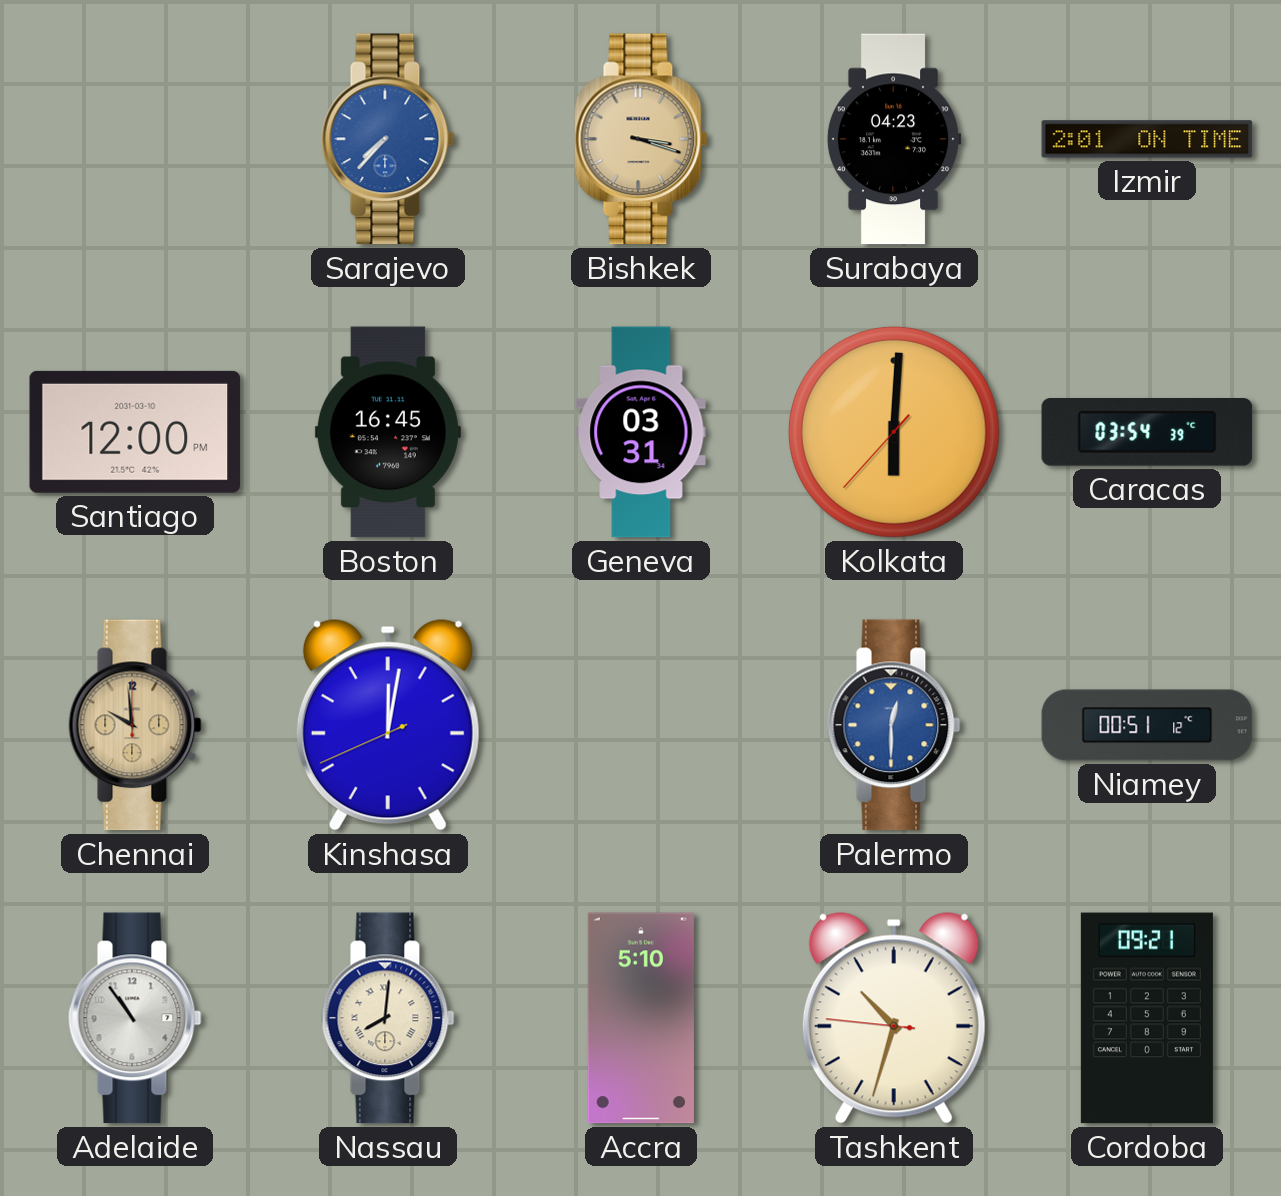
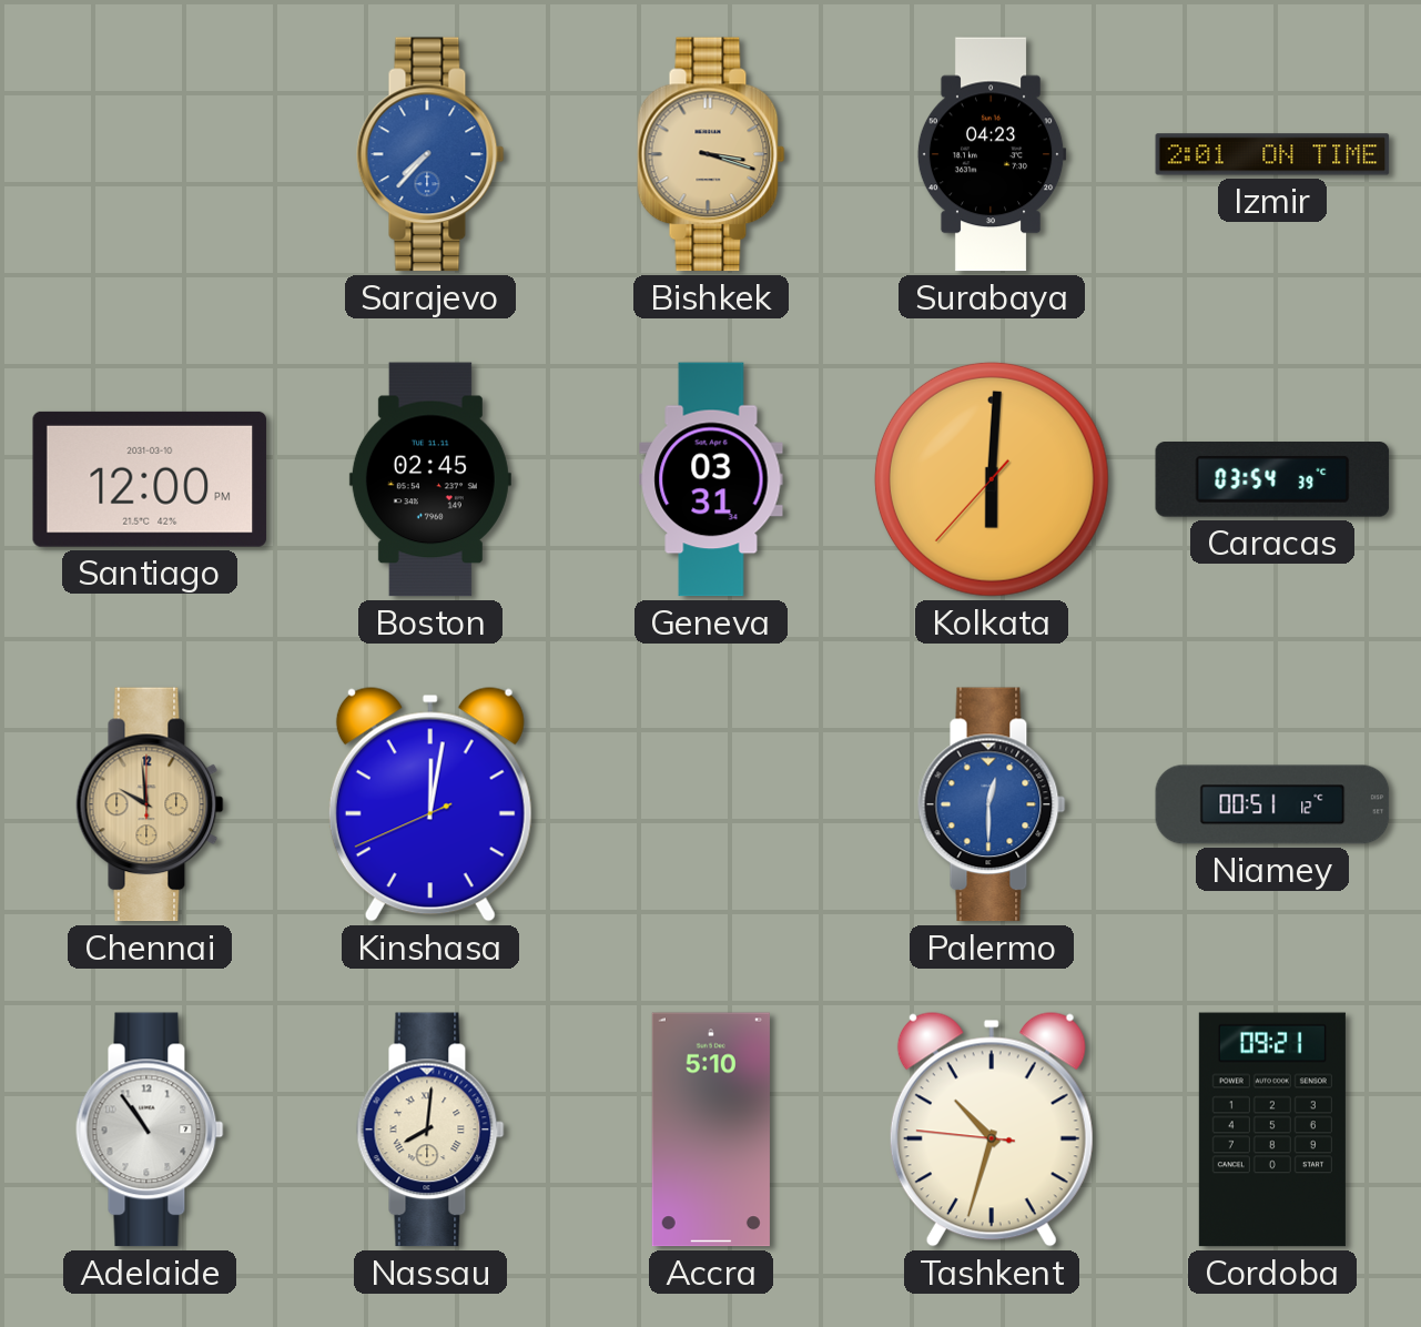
Boston: 16:45 -> 02:45
